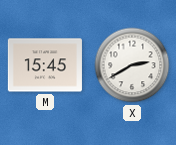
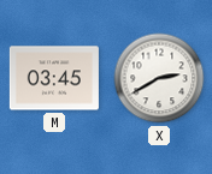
M: 15:45 -> 03:45
